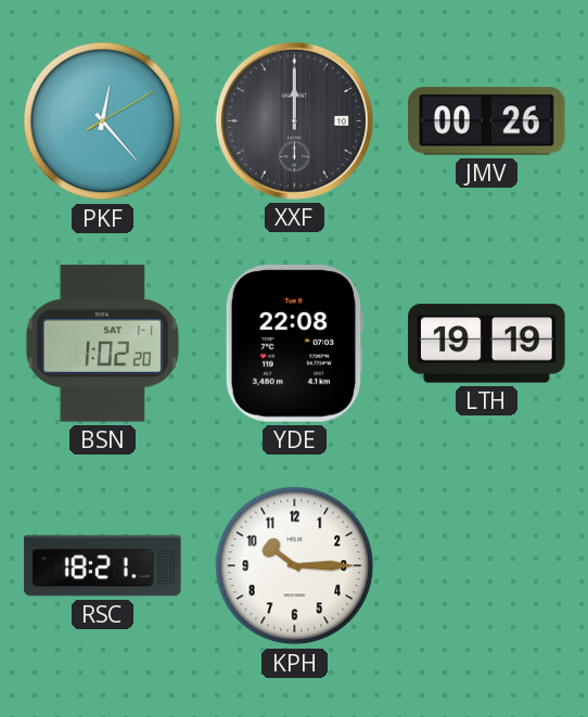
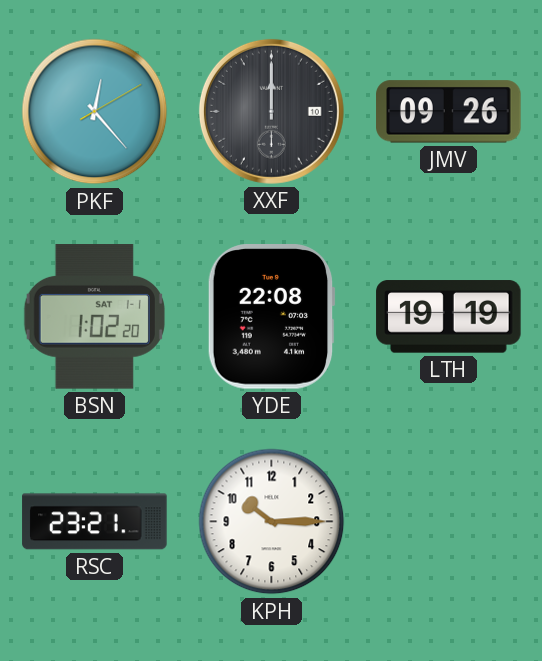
JMV: 00:26 -> 09:26
RSC: 18:21 -> 23:21
